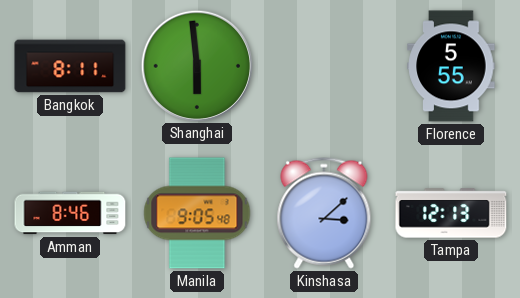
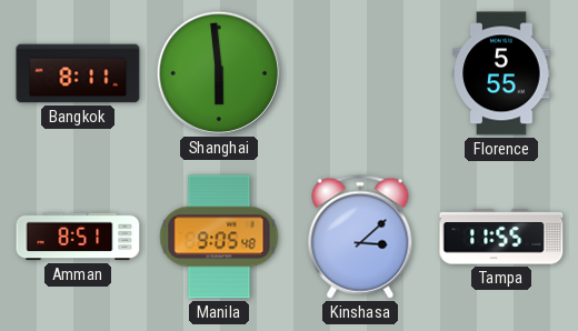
Amman: 8:46 -> 8:51
Tampa: 12:13 -> 11:55
